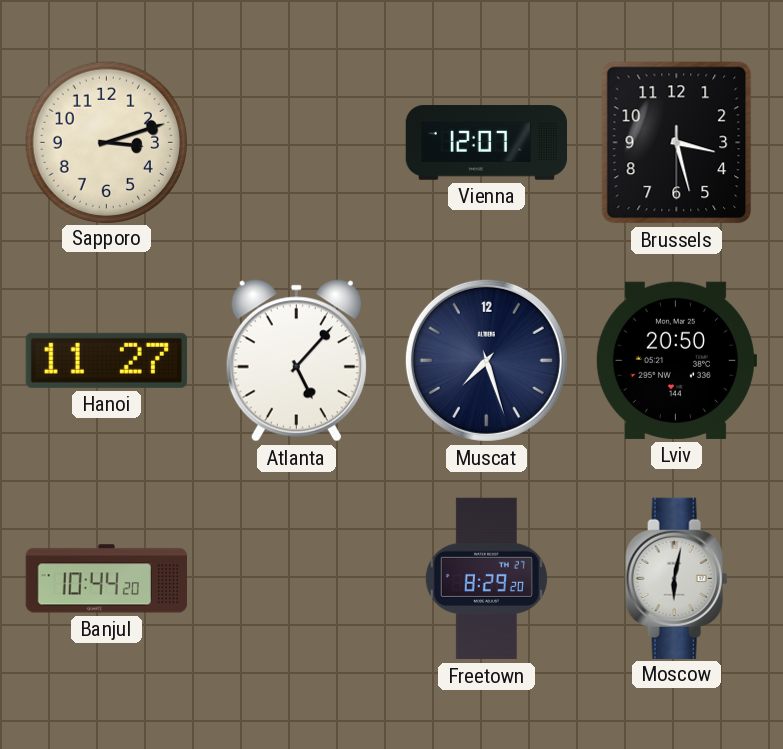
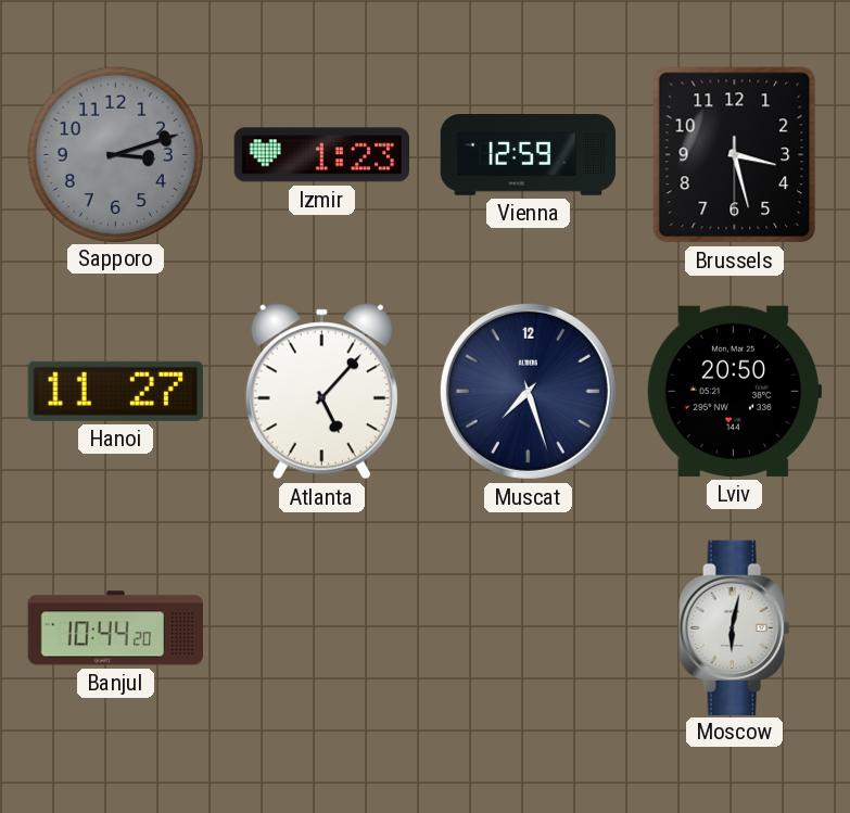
Sapporo dial: cream -> grey
Izmir: none -> 1:23
Vienna: 12:07 -> 12:59
Freetown: 8:29 -> none
